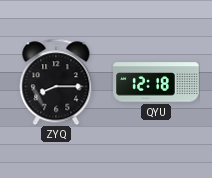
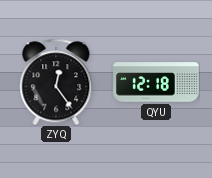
ZYQ: 8:15 -> 12:24
